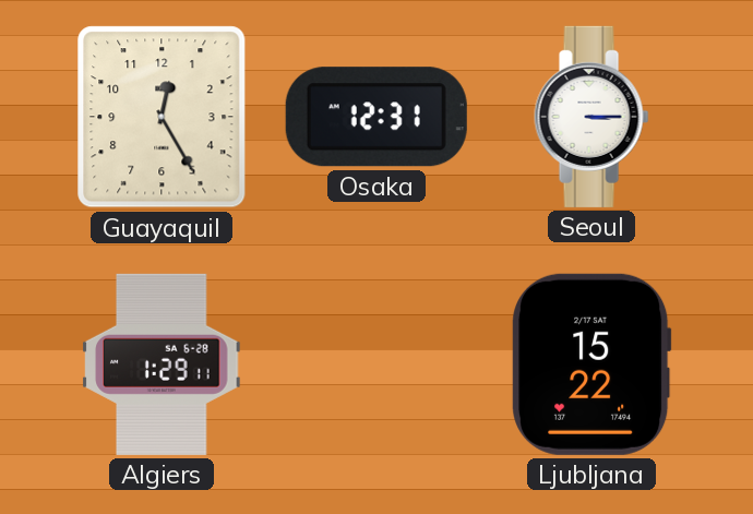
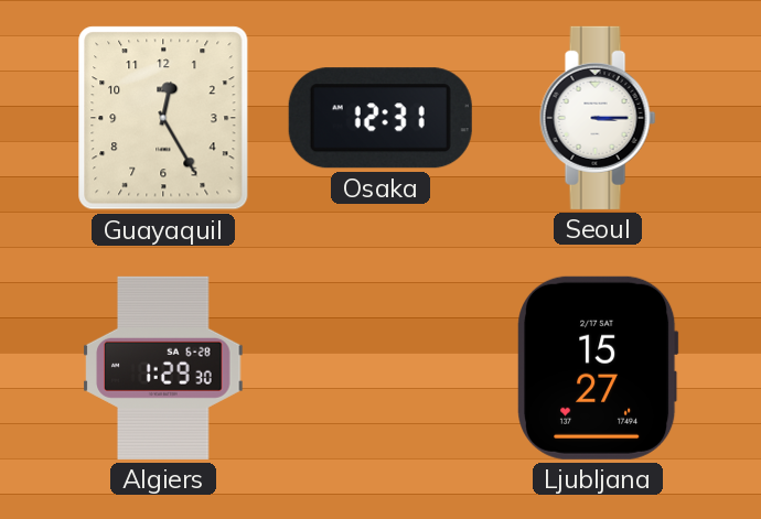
Algiers: 1:29:11 -> 1:29:30
Ljubljana: 15:22 -> 15:27
